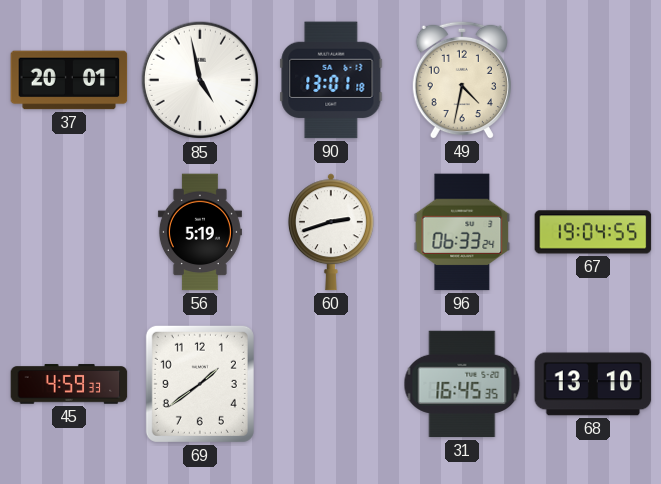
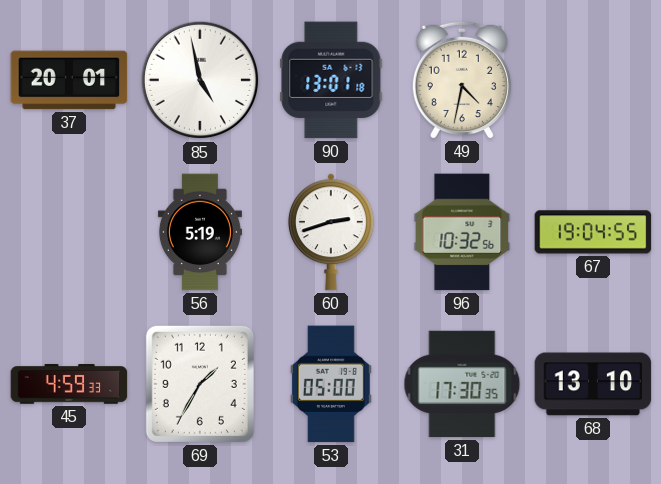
96: 06:33 -> 10:32
69: 1:39 -> 1:35
53: none -> 05:00
31: 16:45 -> 17:30
